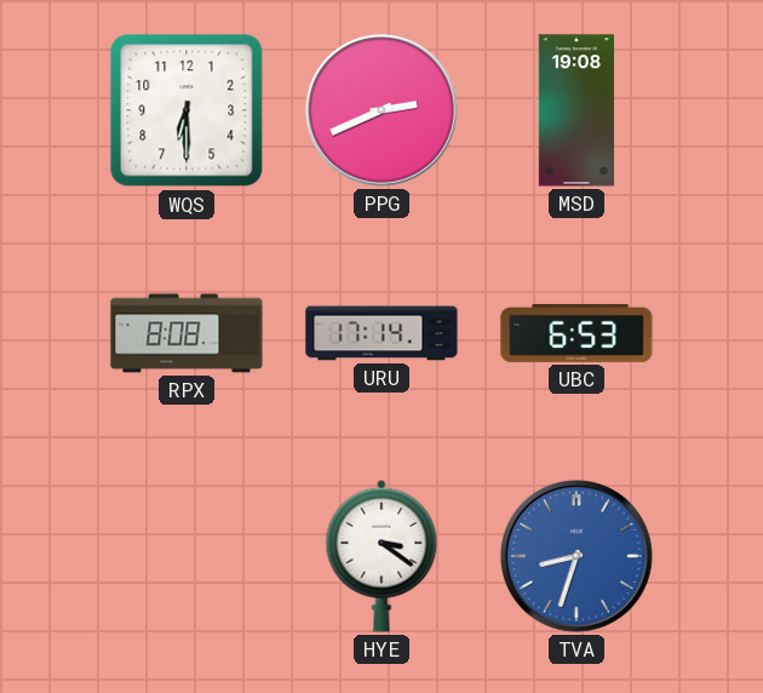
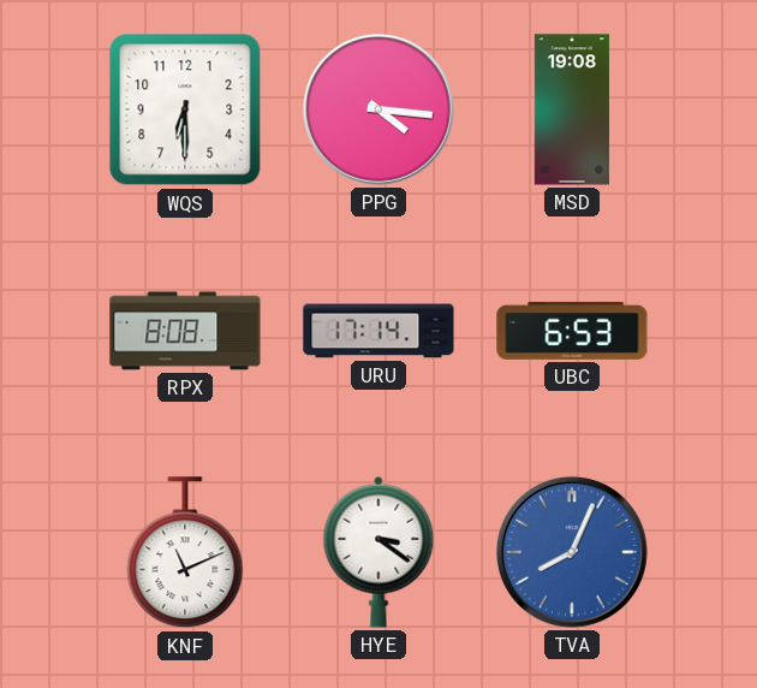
PPG: 2:41 -> 4:16
KNF: none -> 11:11
TVA: 8:33 -> 8:04
